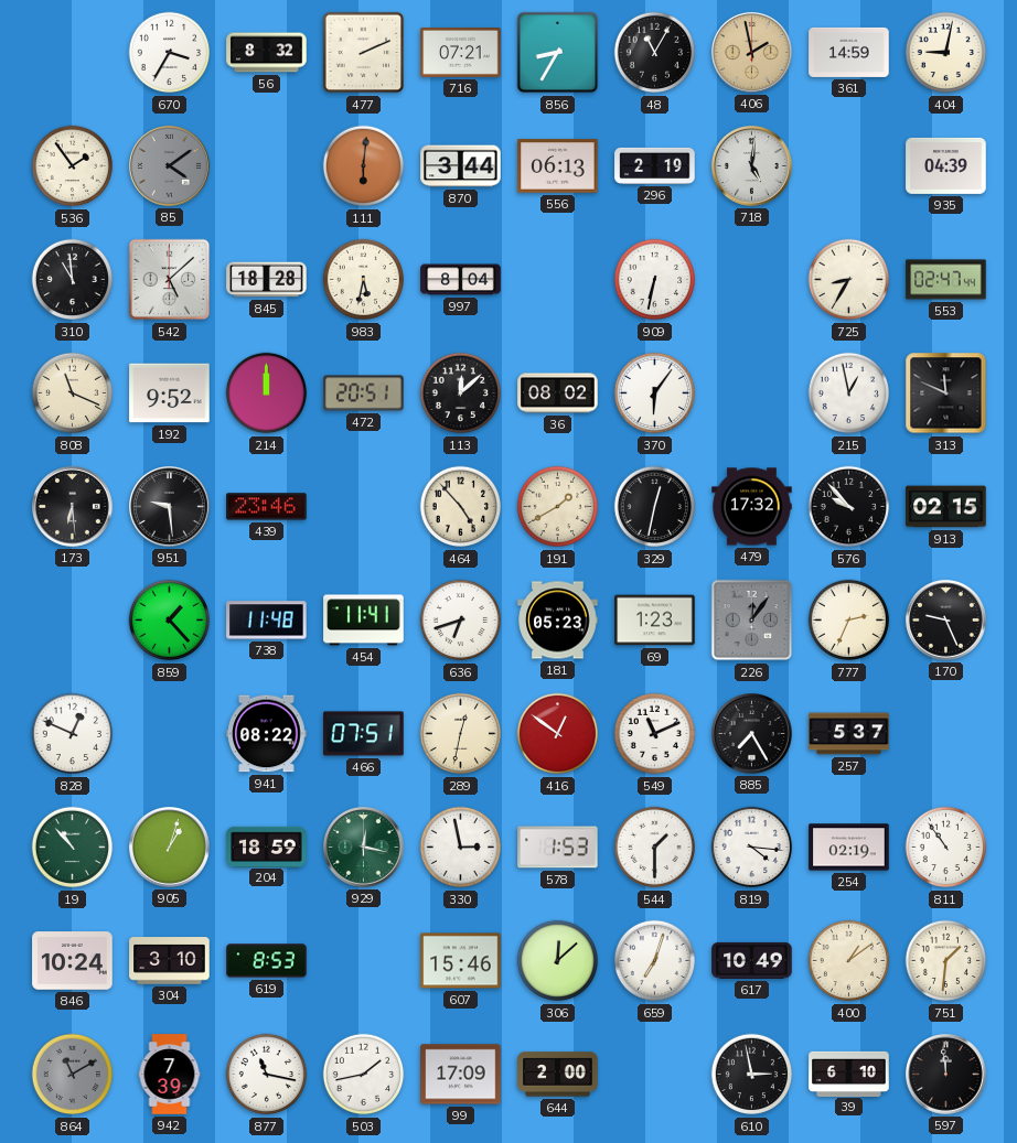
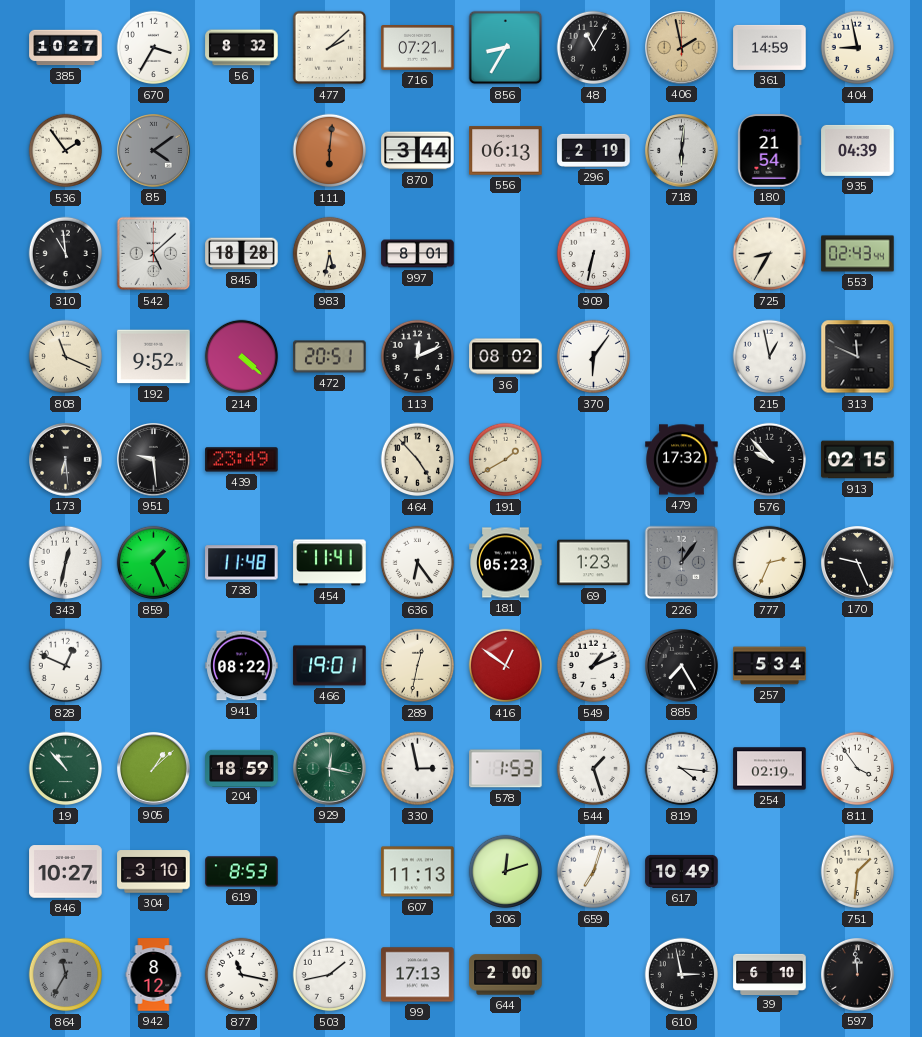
385: none -> 10:27
477: 2:11 -> 2:08
404: 9:02 -> 8:58
718: 5:01 -> 6:01
180: none -> 21:54
997: 8:04 -> 8:01
553: 02:47 -> 02:43
214: 12:00 -> 4:22
113: 12:08 -> 12:11
439: 23:46 -> 23:49
329: 12:32 -> none
343: none -> 12:32
859: 1:23 -> 1:26
636: 6:42 -> 6:24
466: 07:51 -> 19:01
549: 11:11 -> 1:11
257: 5:37 -> 5:34
905: 1:03 -> 1:08
544: 1:30 -> 1:27
811: 10:54 -> 3:54
846: 10:24 -> 10:27
607: 15:46 -> 11:13
306: 12:08 -> 12:12
400: 1:09 -> none
864: 11:10 -> 11:35
942: 7:39 -> 8:12
99: 17:09 -> 17:13
